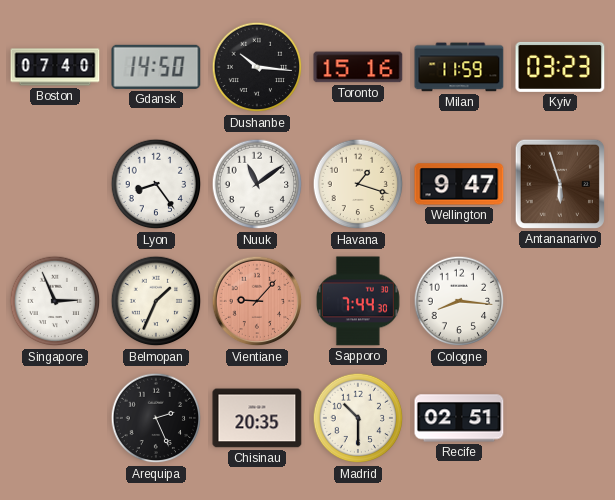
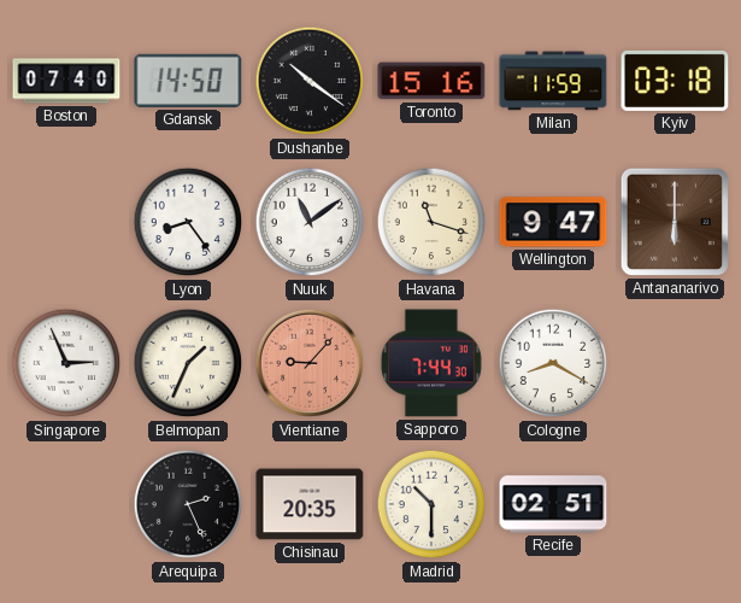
Dushanbe: 10:16 -> 10:21
Kyiv: 03:23 -> 03:18
Havana: 1:18 -> 11:18
Antananarivo: 5:57 -> 6:00
Cologne: 8:16 -> 8:20
